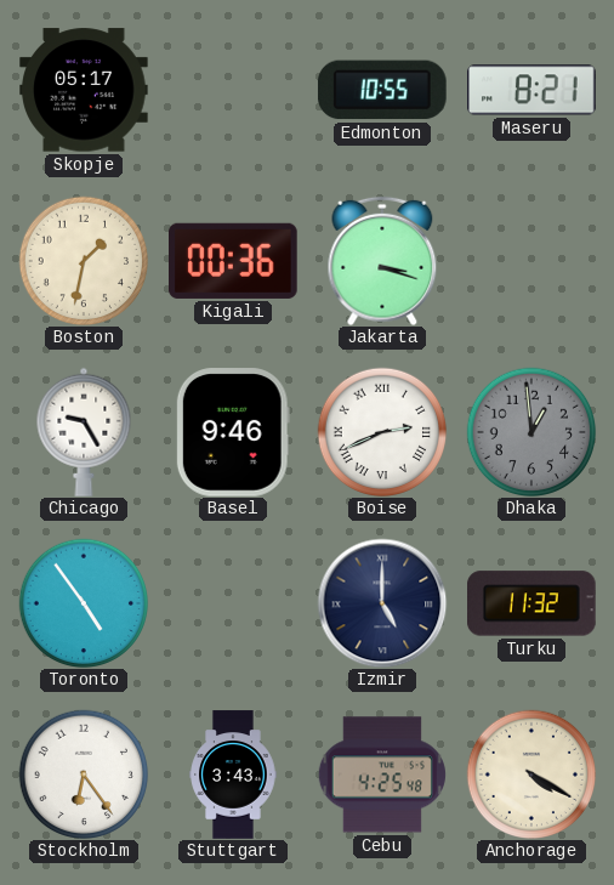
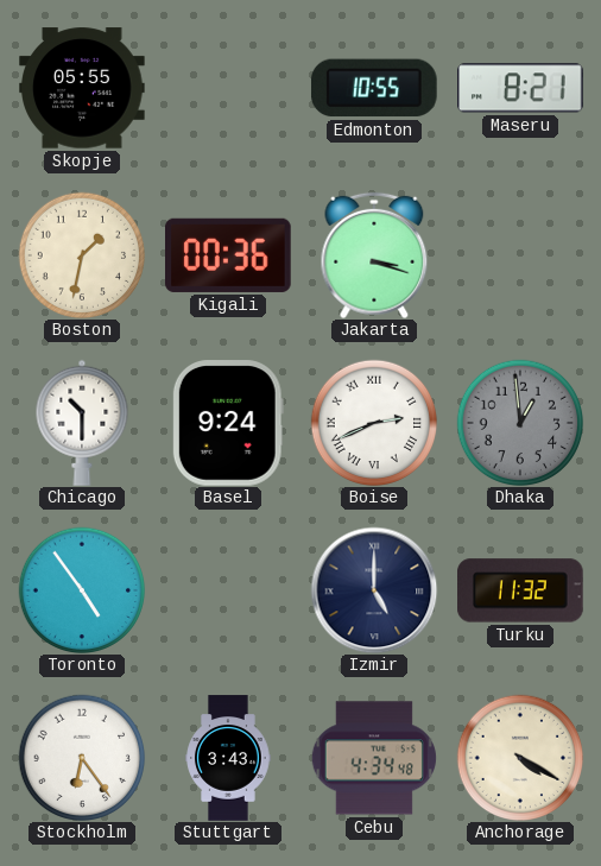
Skopje: 05:17 -> 05:55
Chicago: 9:25 -> 10:30
Basel: 9:46 -> 9:24
Cebu: 4:25 -> 4:34
